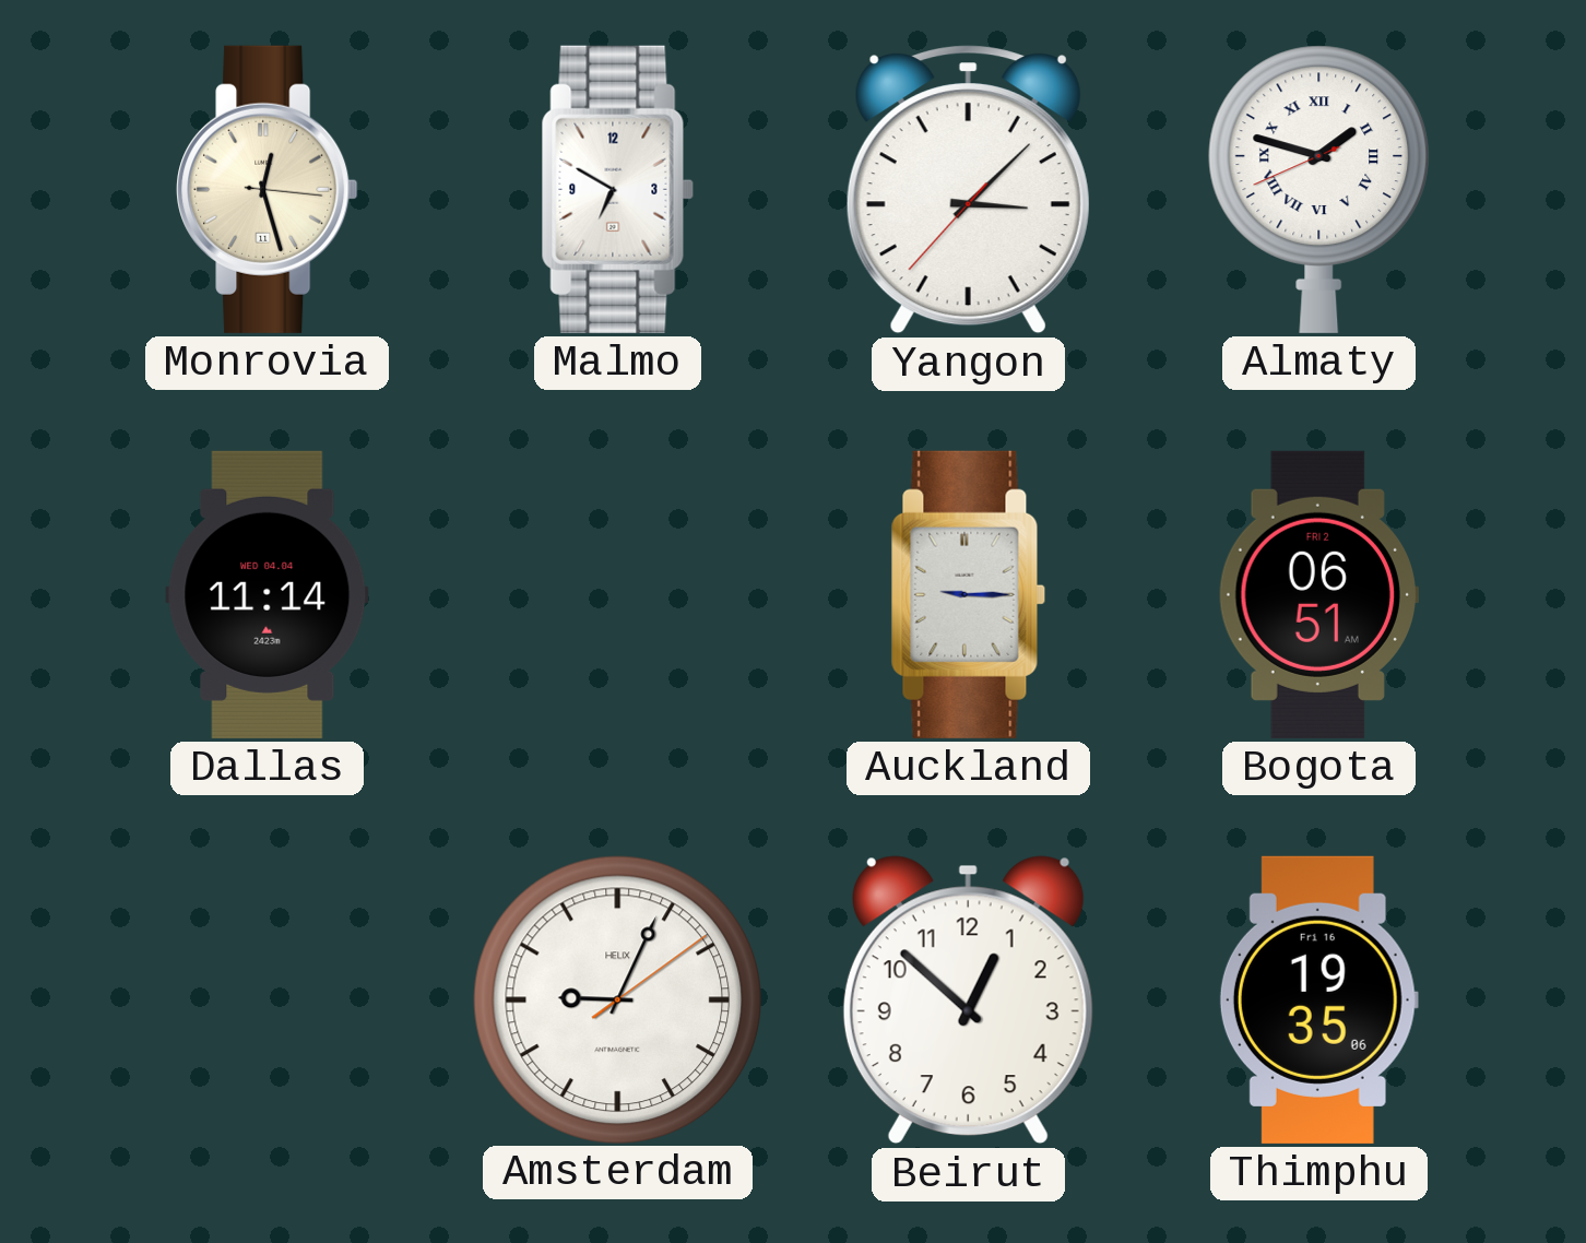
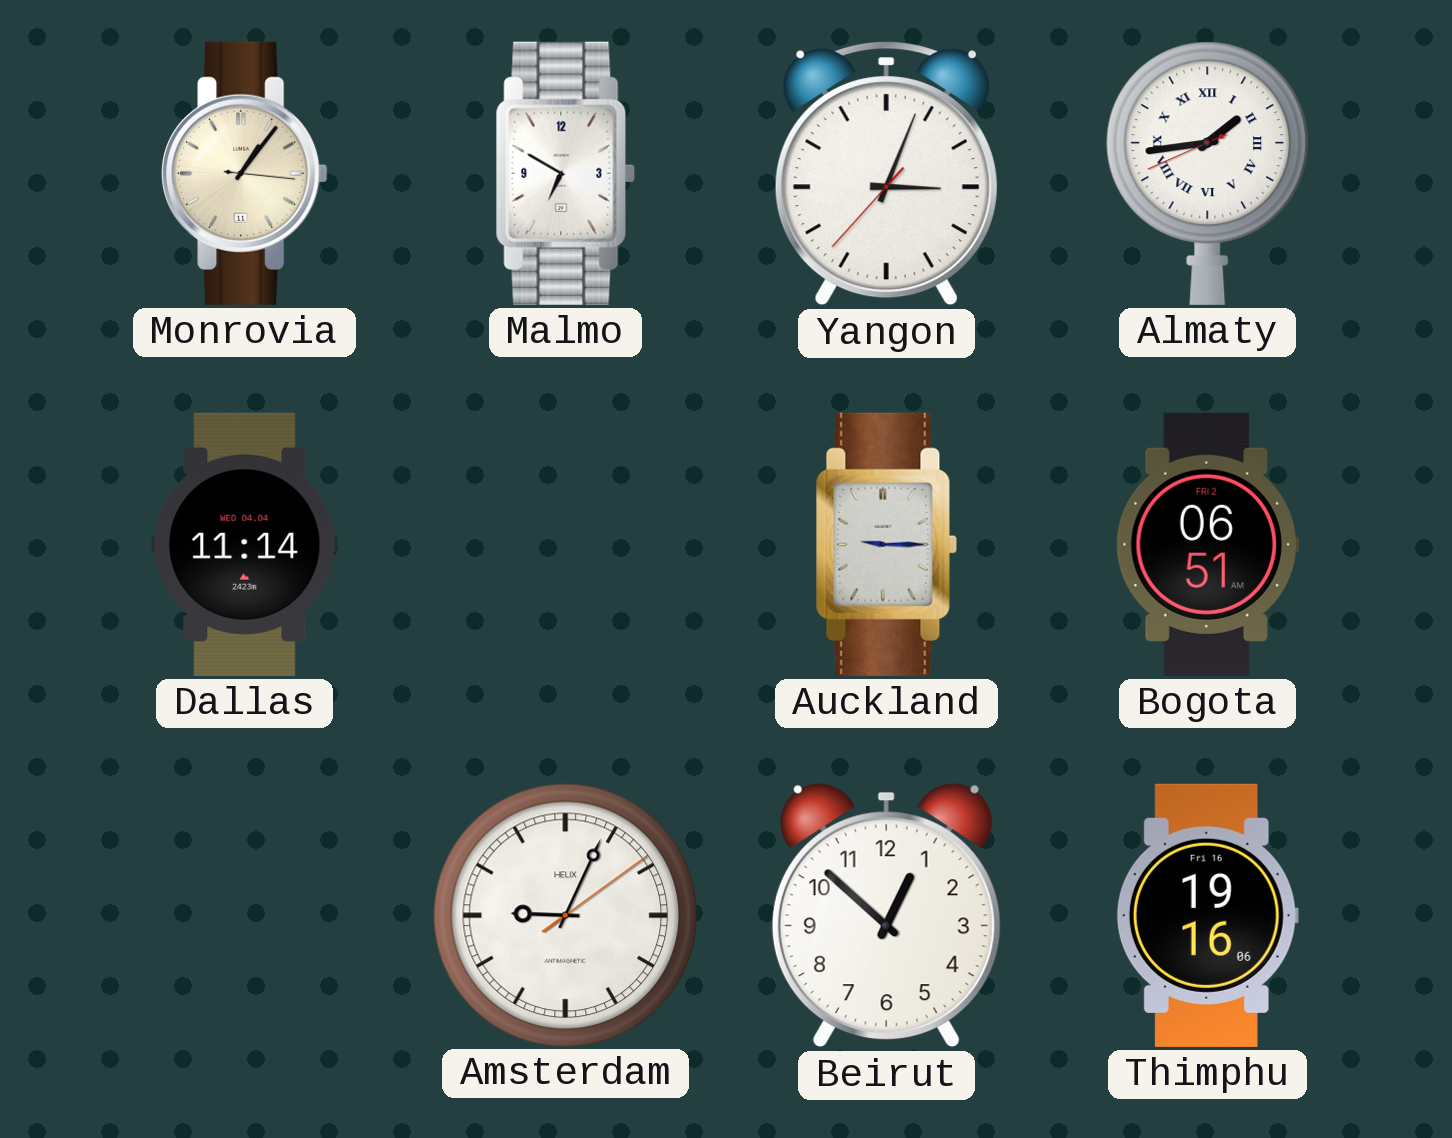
Monrovia: 12:27 -> 1:06
Yangon: 3:07 -> 3:03
Almaty: 1:47 -> 1:43
Thimphu: 19:35 -> 19:16
